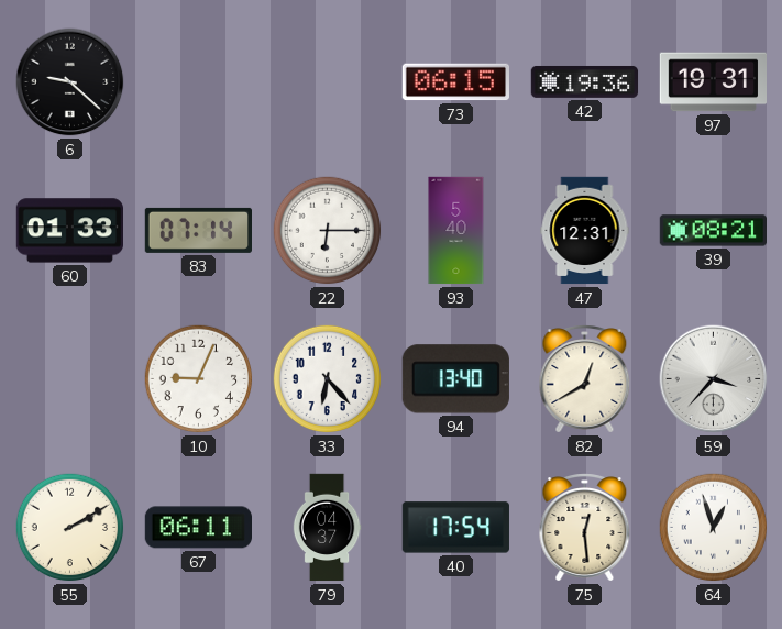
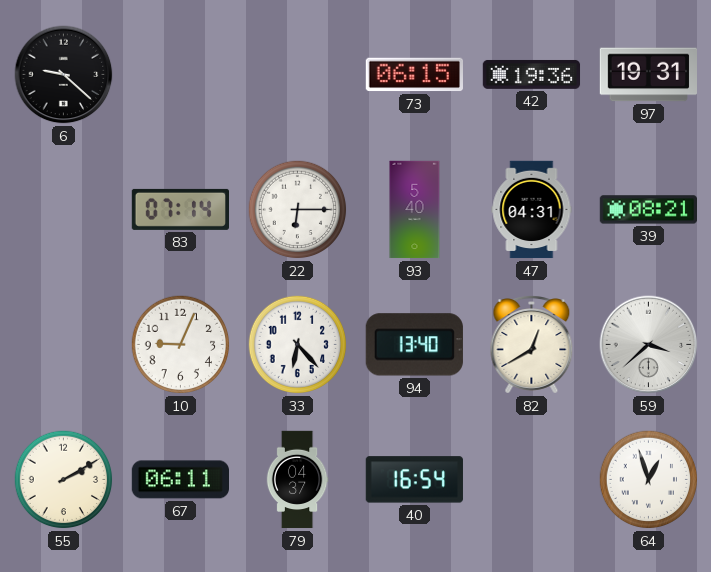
60: 01:33 -> none
47: 12:31 -> 04:31
59: 3:37 -> 3:38
40: 17:54 -> 16:54
75: 12:29 -> none
